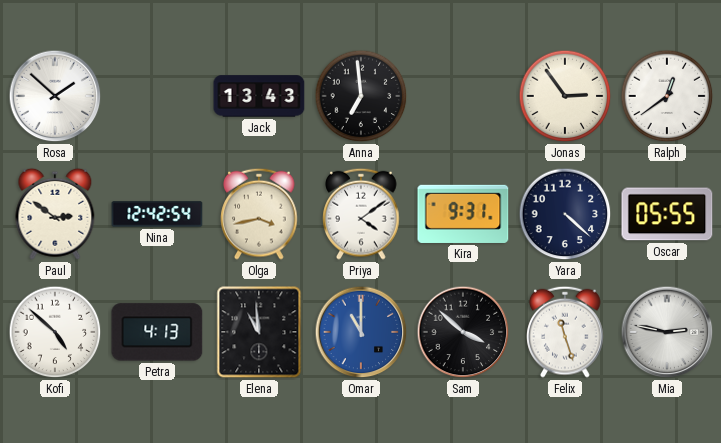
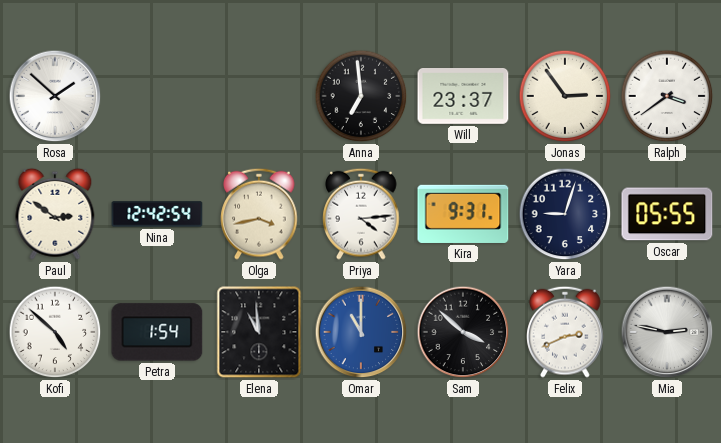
Jack: 13:43 -> none
Will: none -> 23:37
Ralph: 12:39 -> 3:39
Priya: 4:09 -> 4:14
Yara: 4:22 -> 9:03
Petra: 4:13 -> 1:54
Felix: 11:27 -> 2:41
